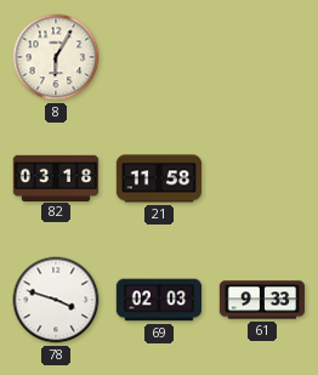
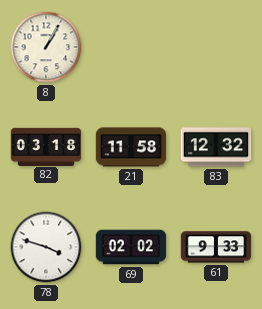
8: 6:05 -> 1:05
83: none -> 12:32
69: 02:03 -> 02:02
